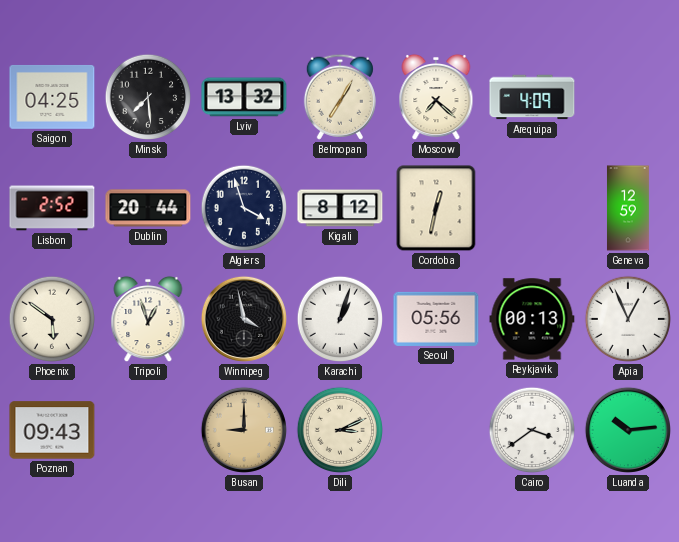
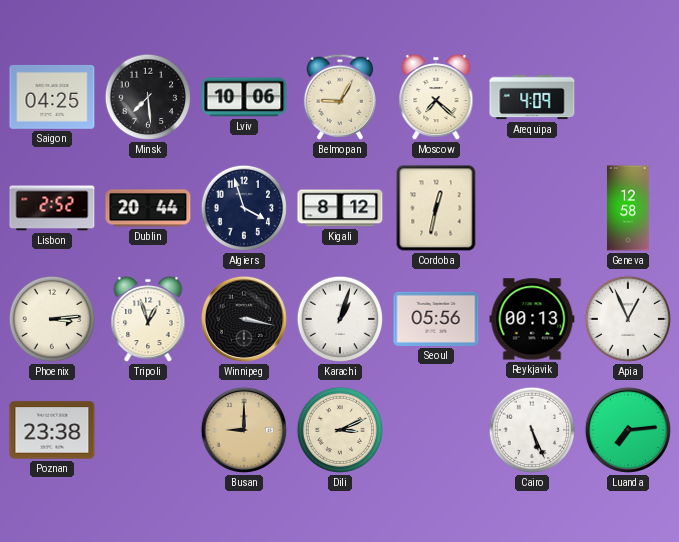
Lviv: 13:32 -> 10:06
Belmopan: 7:05 -> 9:05
Geneva: 12:59 -> 12:58
Phoenix: 5:51 -> 3:14
Winnipeg: 3:58 -> 3:17
Poznan: 09:43 -> 23:38
Cairo: 3:39 -> 5:26
Luanda: 10:14 -> 7:14
